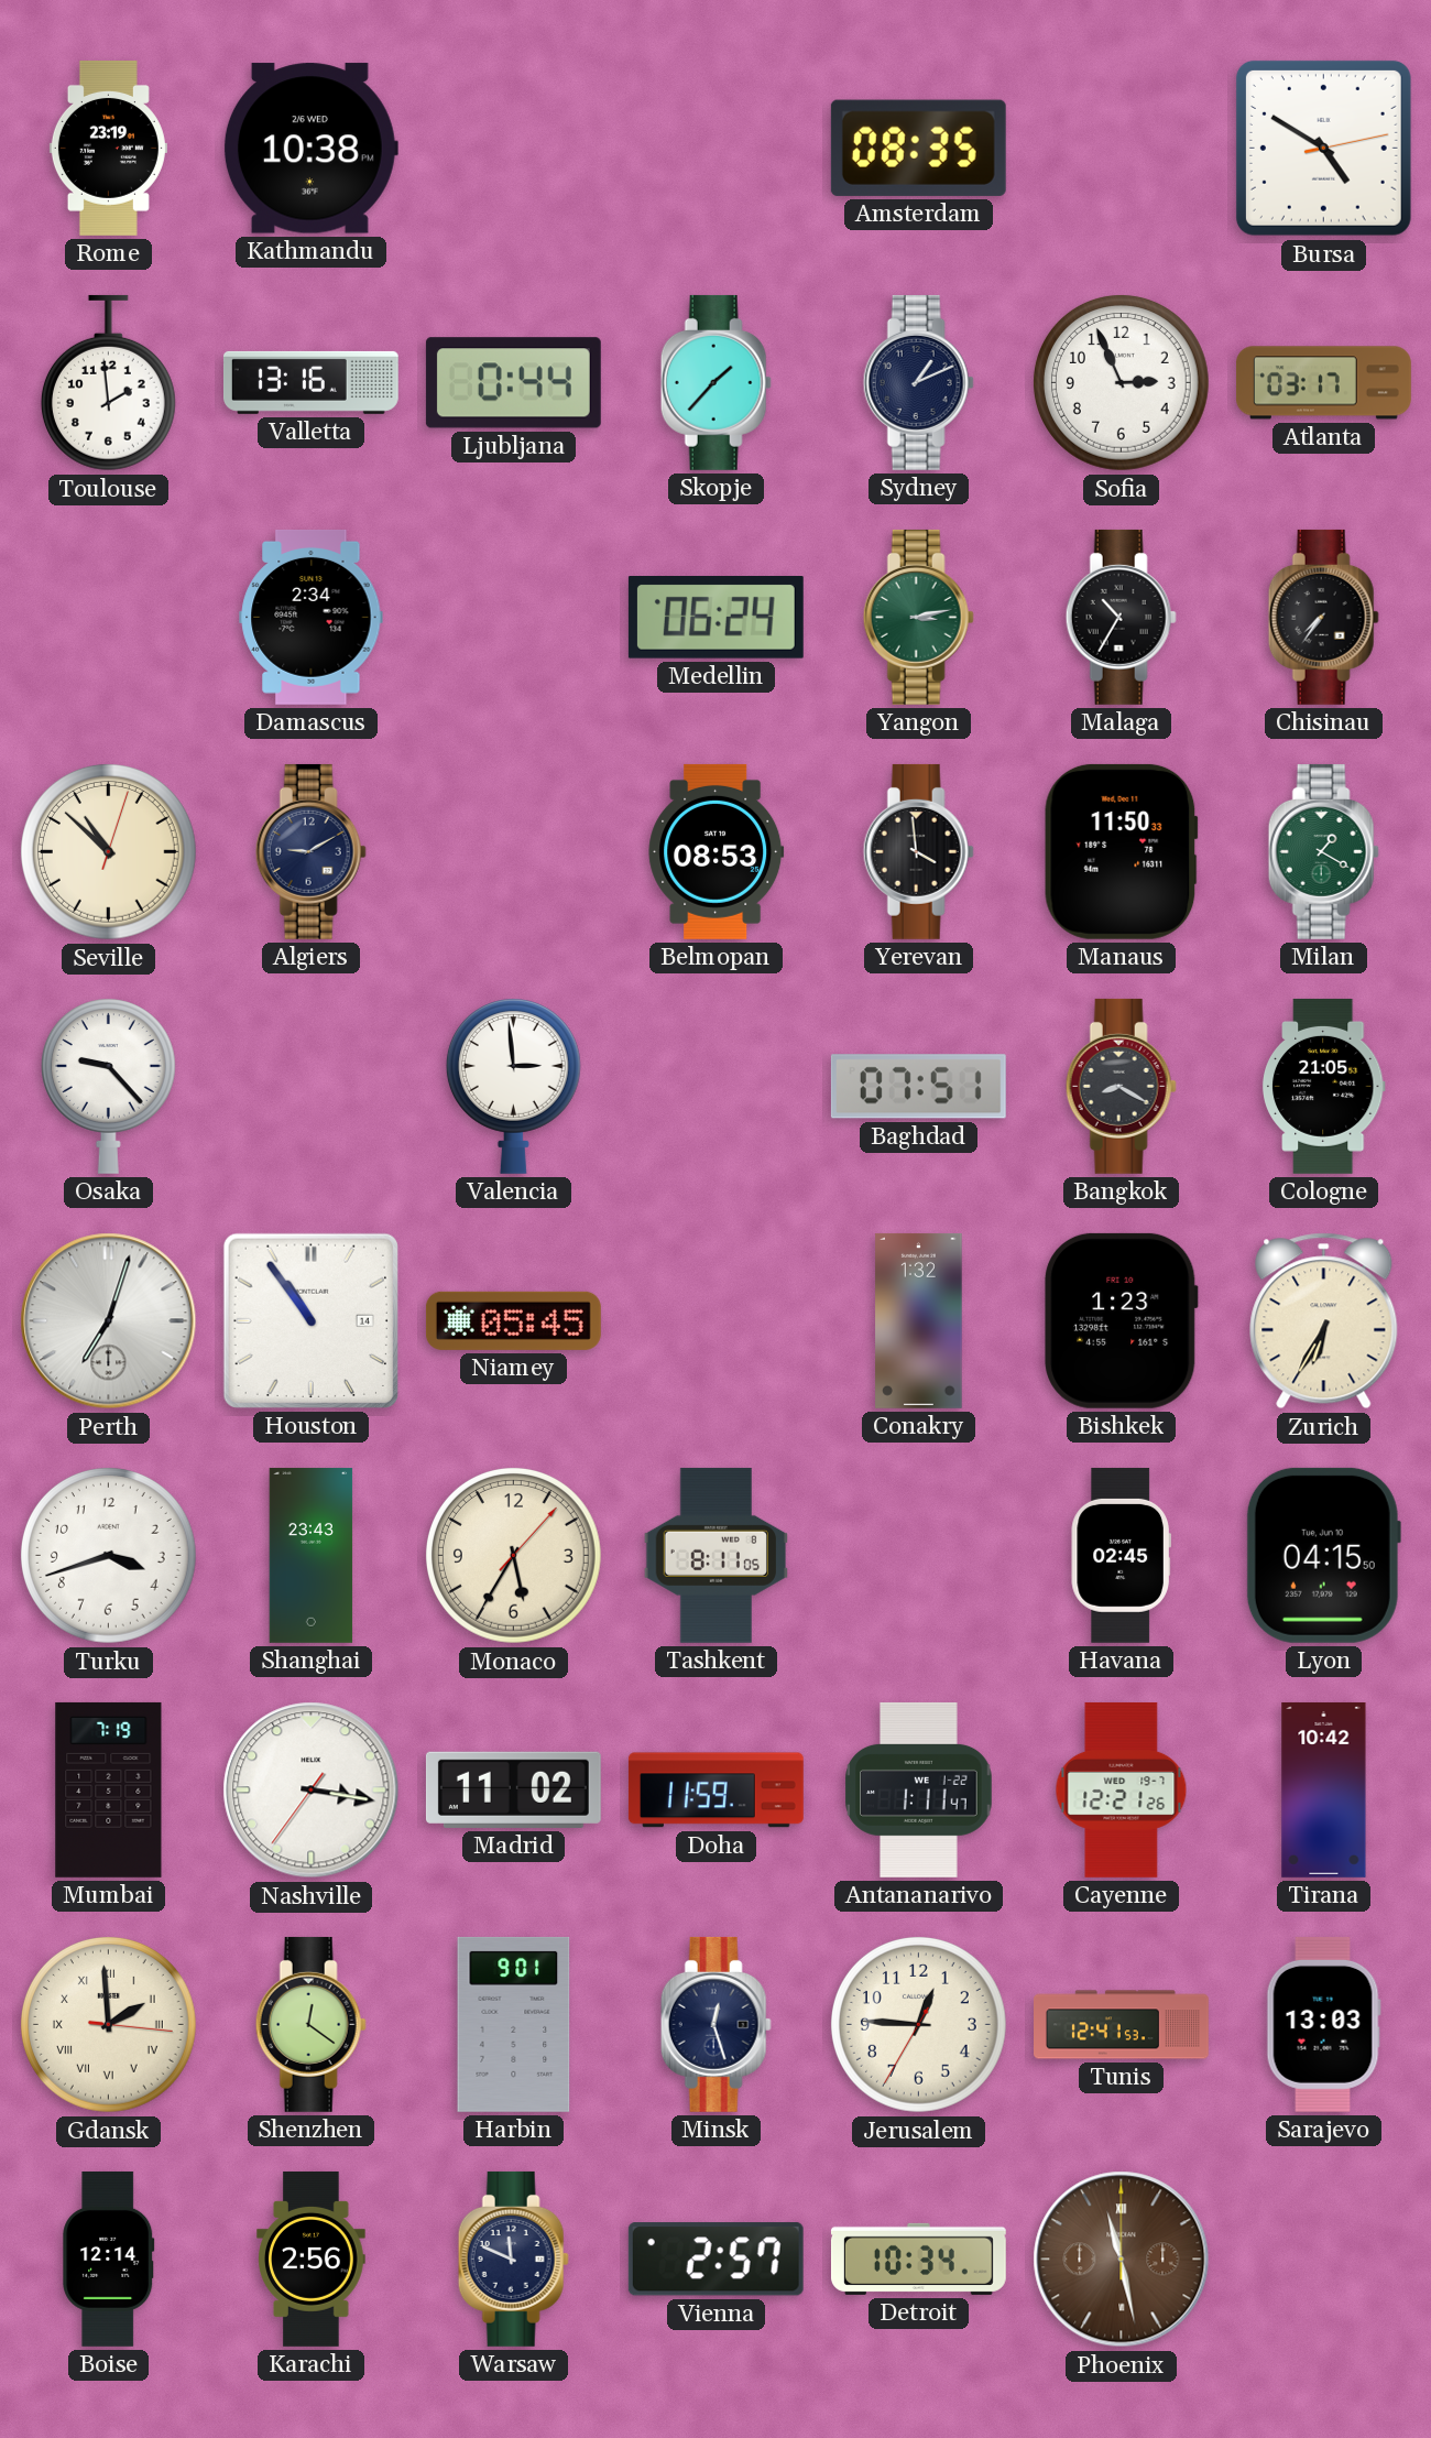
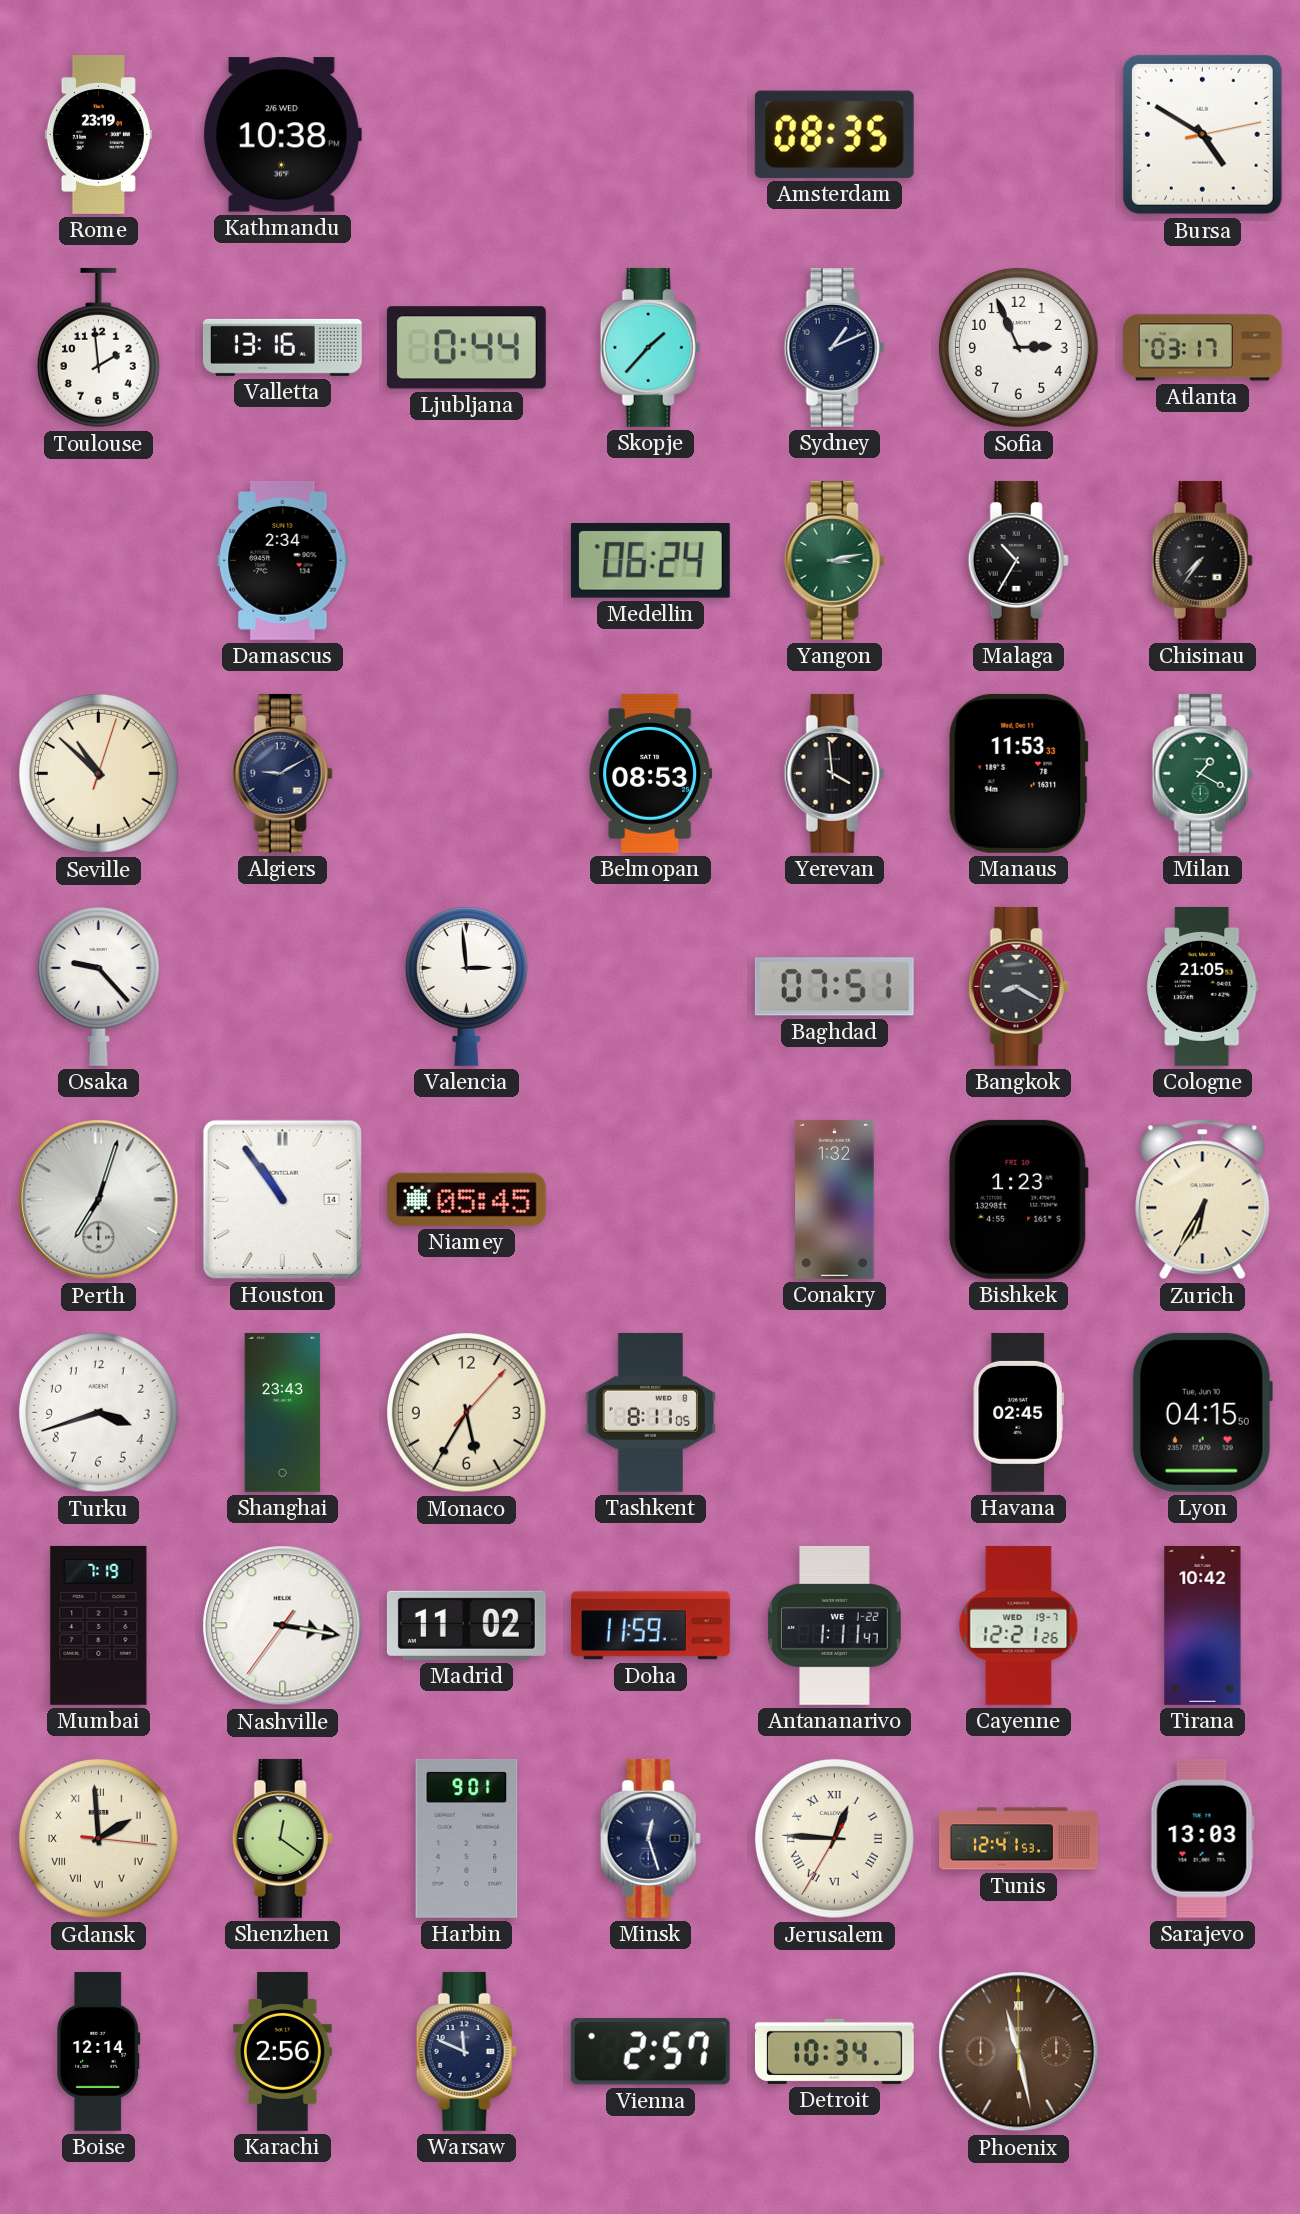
Manaus: 11:50 -> 11:53
Jerusalem numerals: Arabic -> Roman
